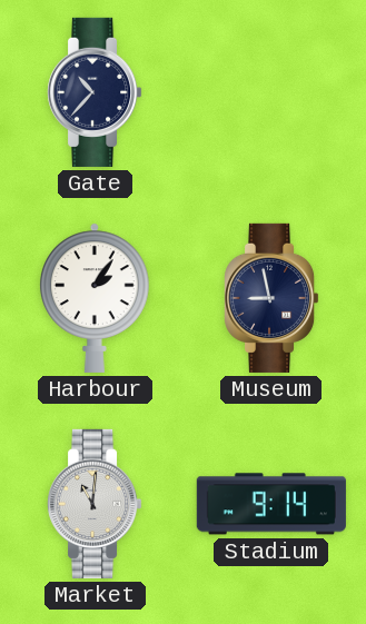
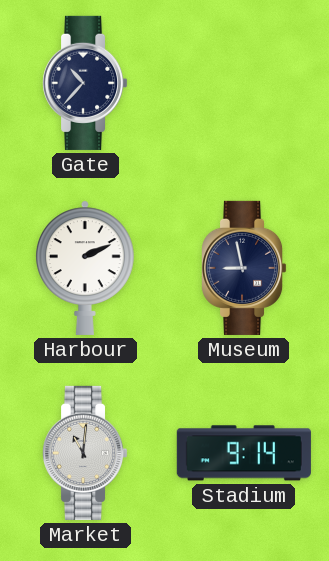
Harbour: 2:06 -> 2:11
